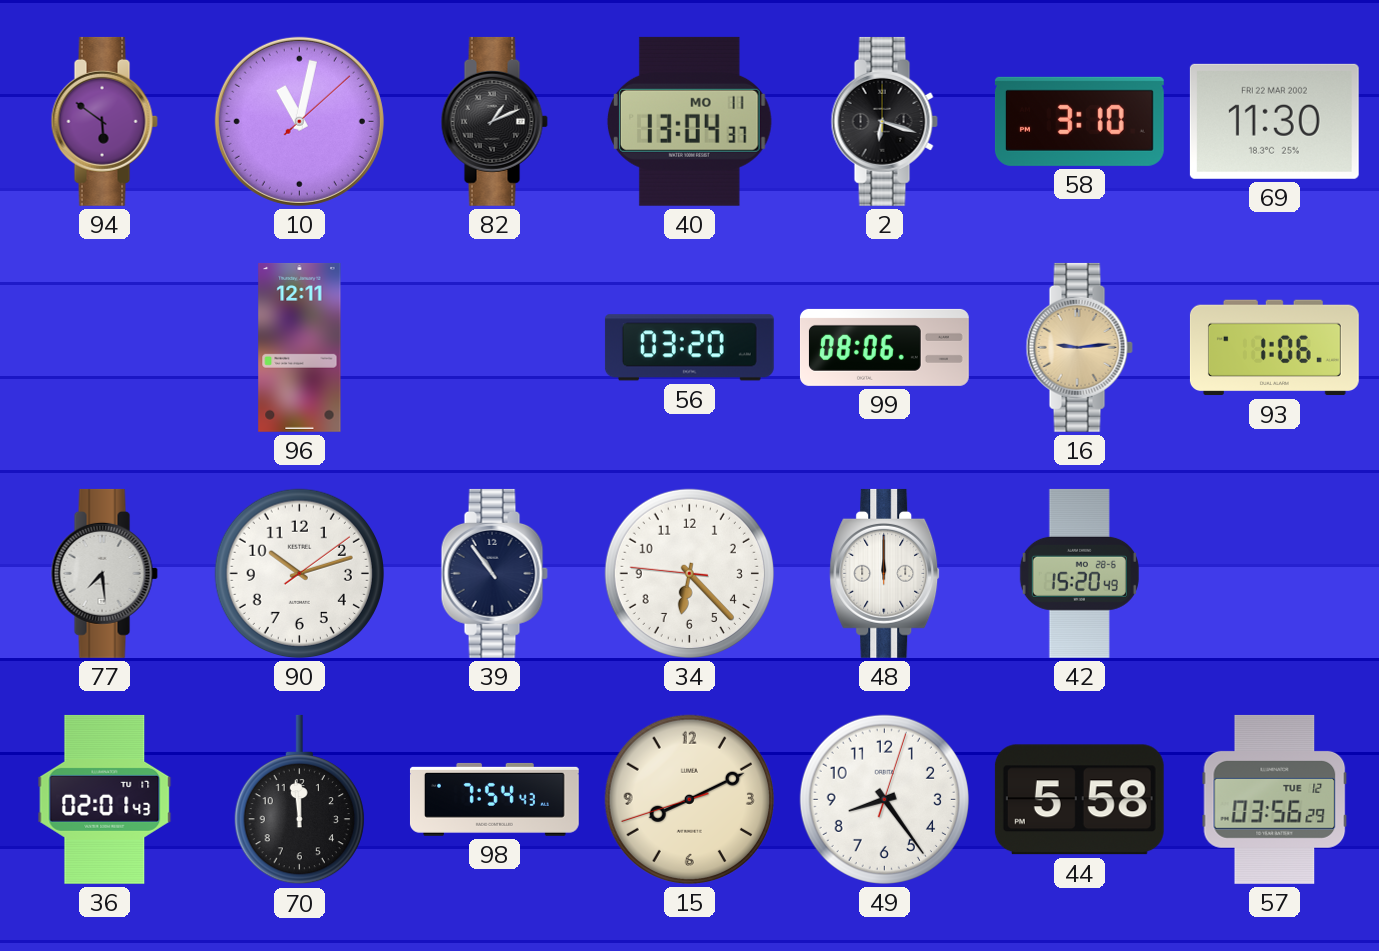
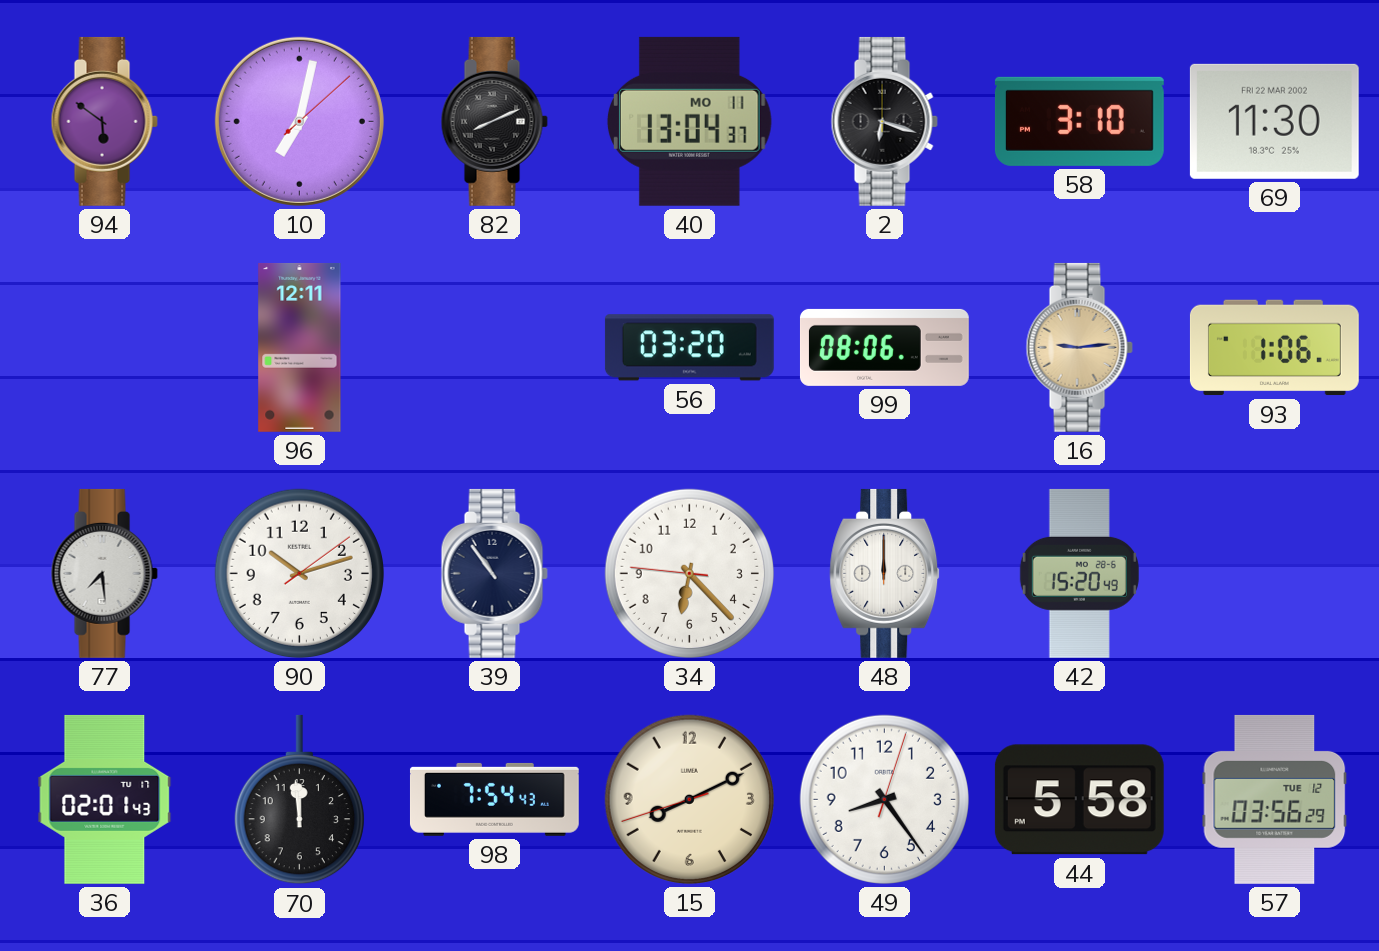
10: 11:02 -> 7:02
82: 1:11 -> 8:11
